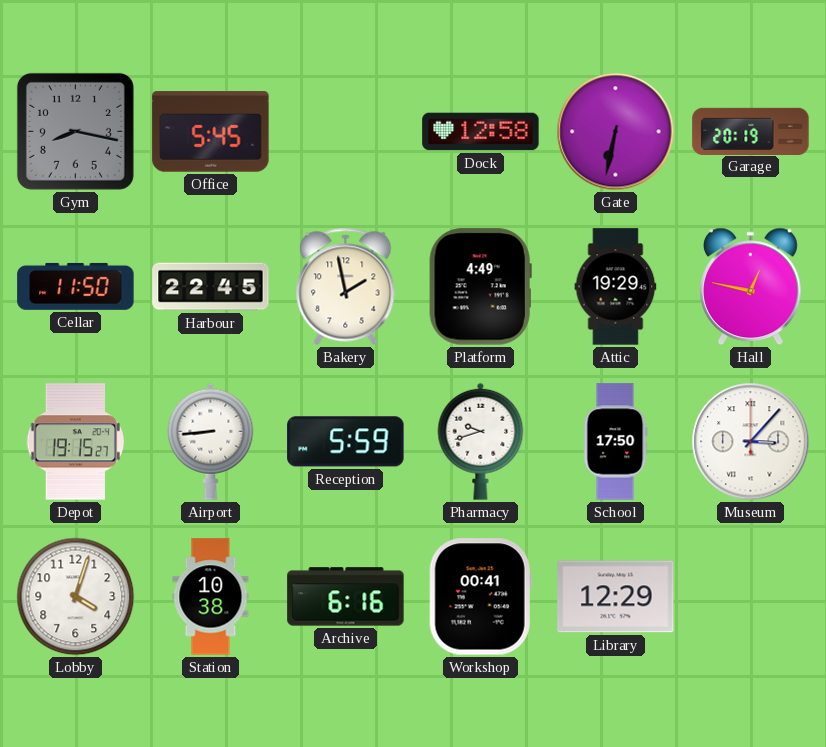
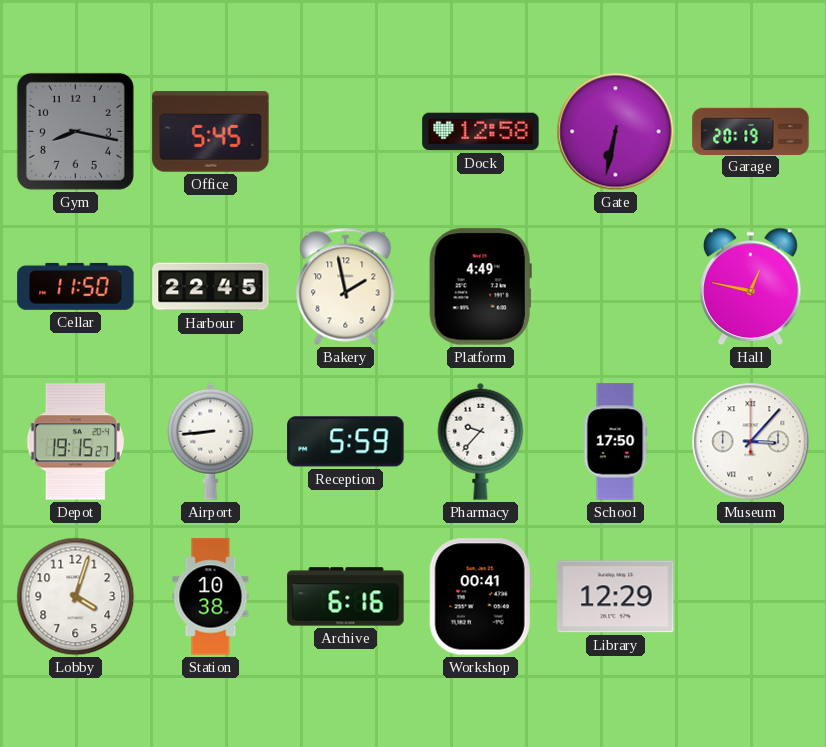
Attic: 19:29 -> none
Pharmacy: 9:42 -> 9:37
